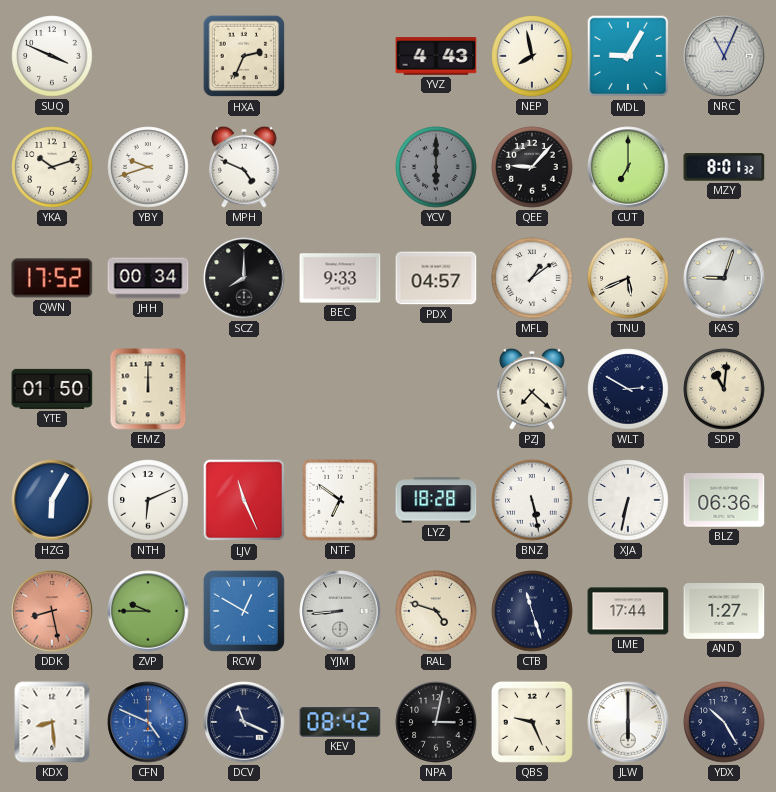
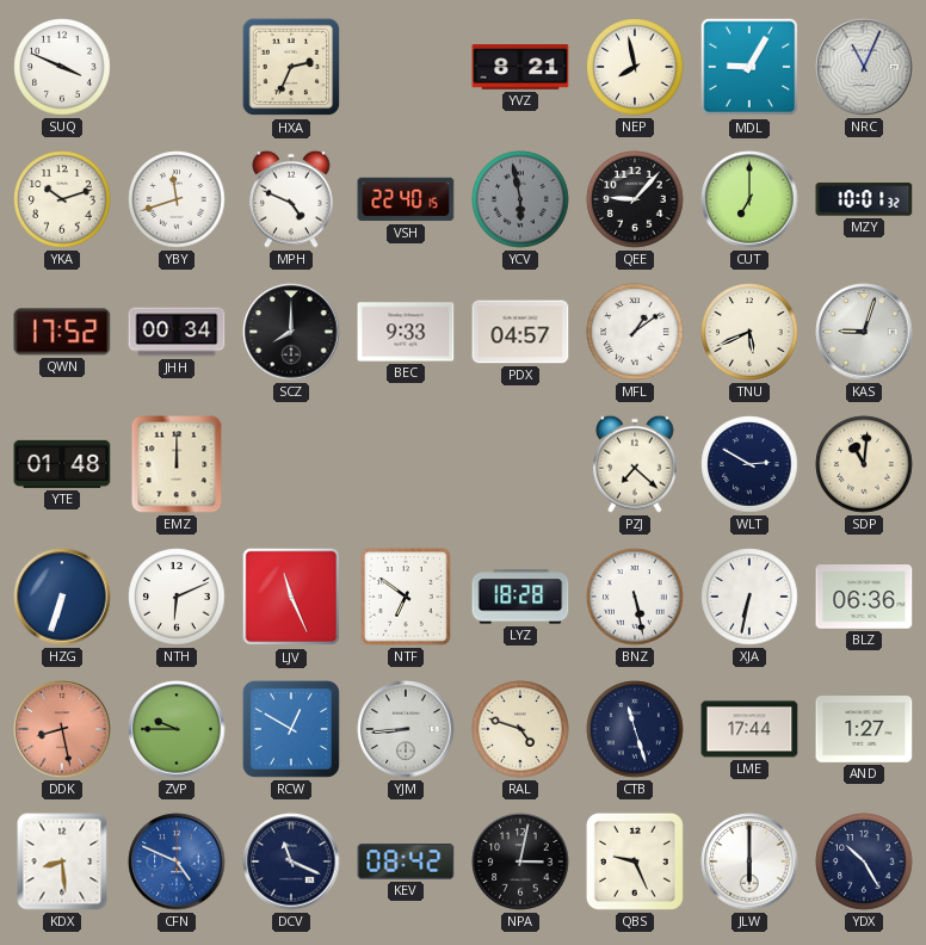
YVZ: 4:43 -> 8:21
YBY: 9:42 -> 11:42
VSH: none -> 22:40
YCV: 6:00 -> 5:58
MZY: 8:01 -> 10:01
YTE: 01:50 -> 01:48
HZG: 6:05 -> 6:33
